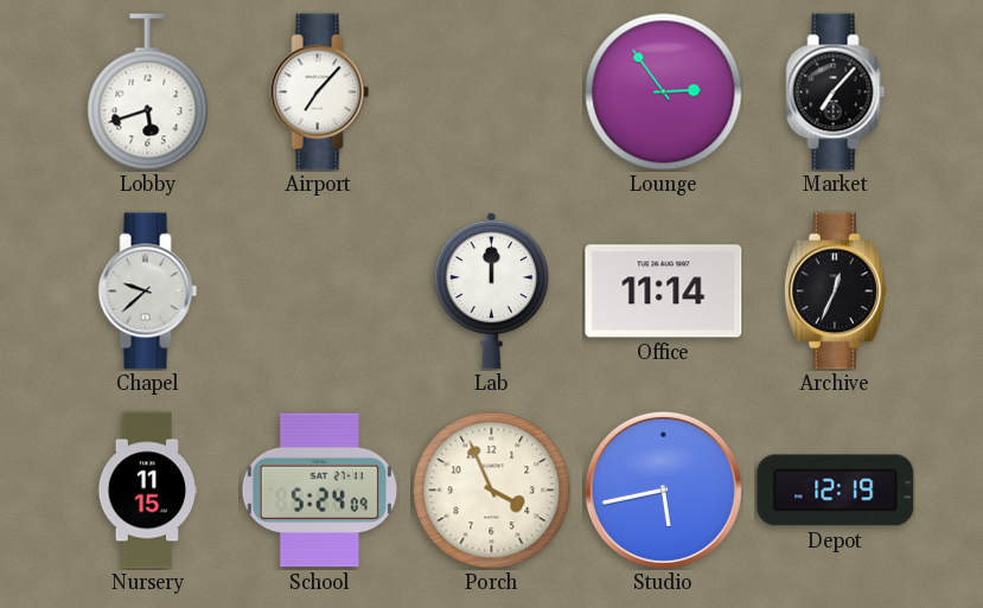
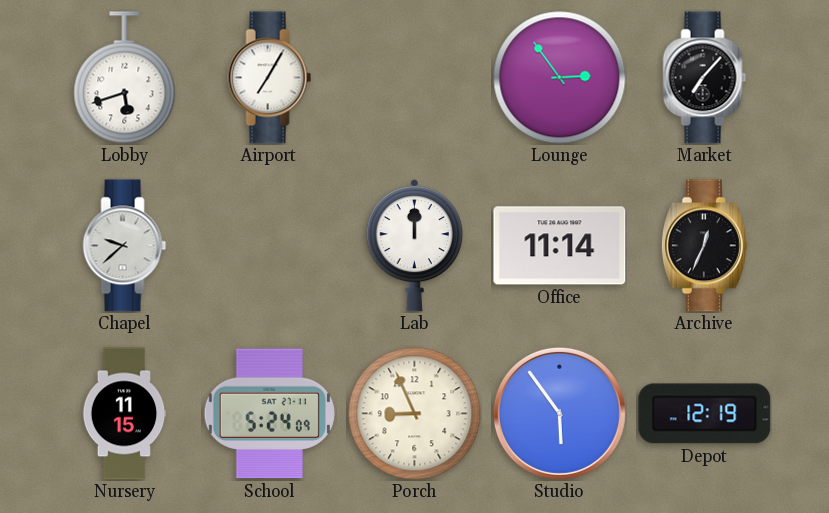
Airport: 7:07 -> 7:05
Porch: 3:56 -> 8:56
Studio: 5:43 -> 5:54
